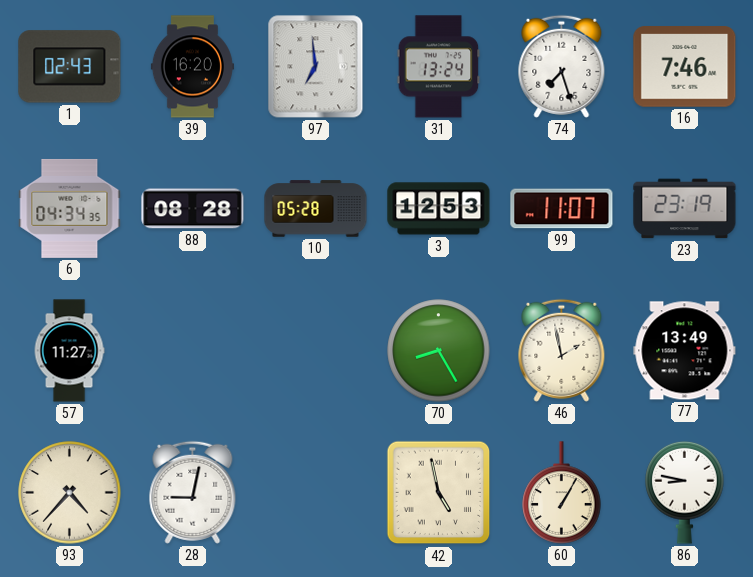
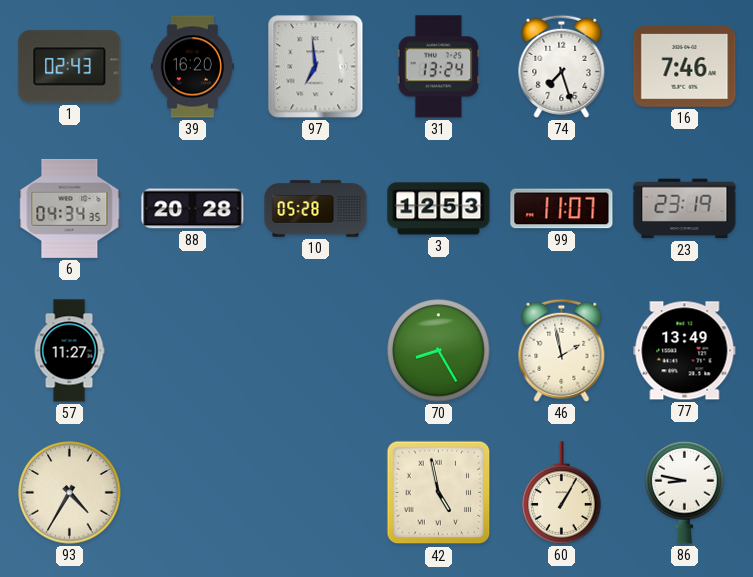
88: 08:28 -> 20:28
93: 4:37 -> 4:35
28: 9:02 -> none
